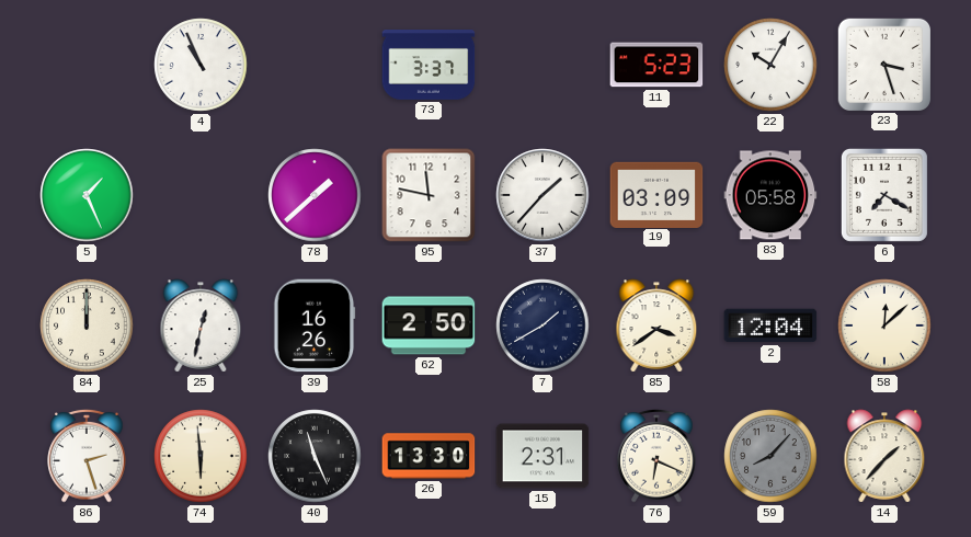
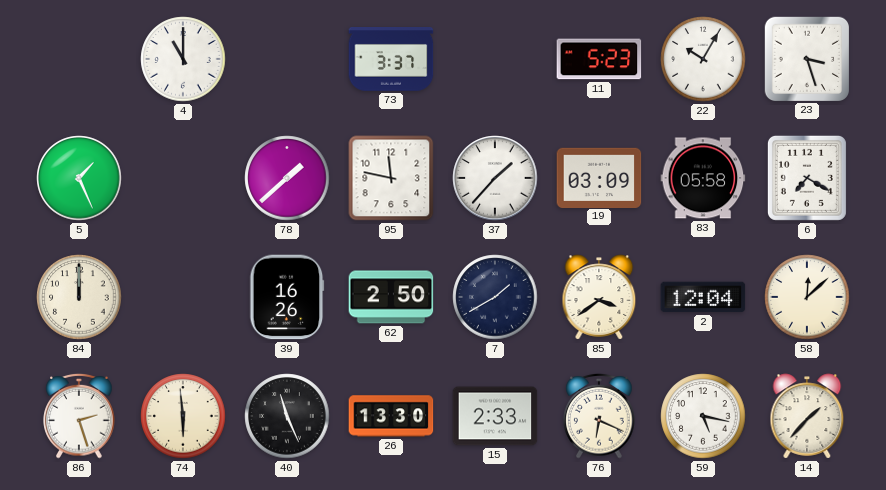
4: 10:56 -> 11:00
25: 12:32 -> none
15: 2:31 -> 2:33
59: 8:07 -> 5:17
59 dial: grey -> white
